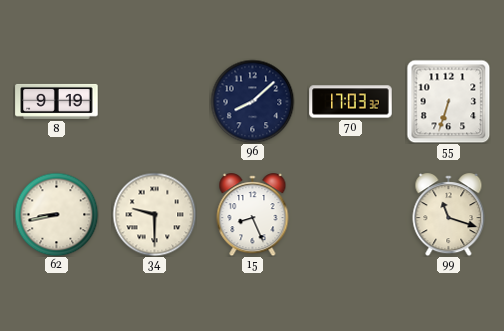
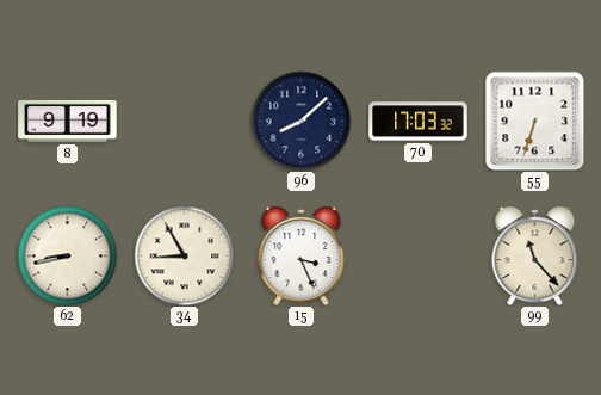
34: 9:30 -> 8:55
15: 8:26 -> 3:26
99: 11:18 -> 11:23
